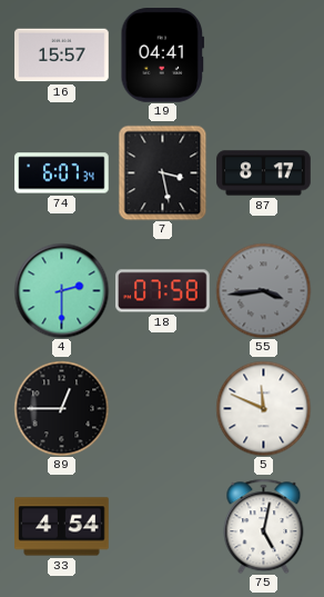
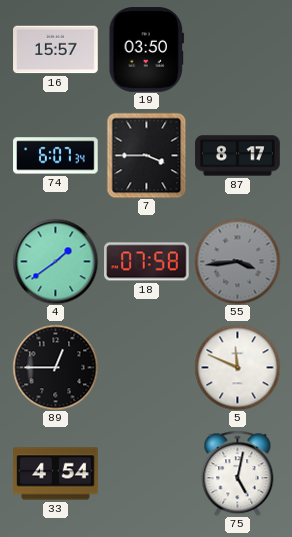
19: 04:41 -> 03:50
7: 3:28 -> 3:45
4: 2:30 -> 1:39
